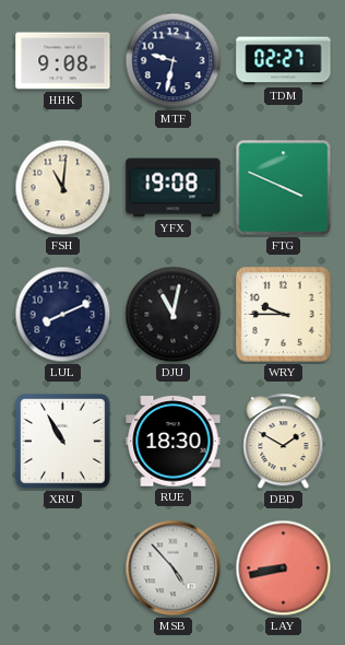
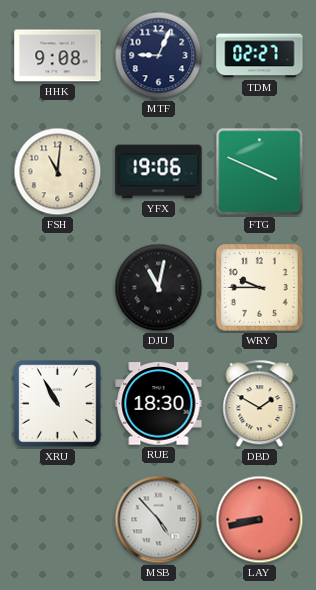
MTF: 9:32 -> 9:04
YFX: 19:08 -> 19:06
LUL: 8:11 -> none
